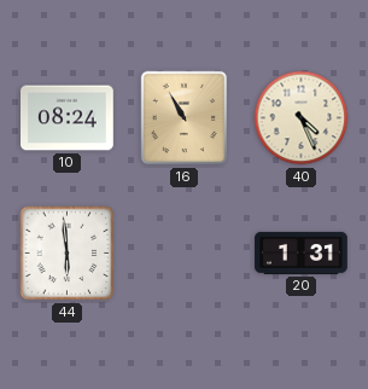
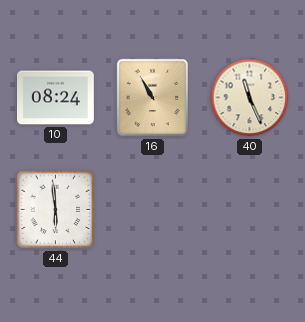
40: 4:26 -> 11:26
20: 1:31 -> none
